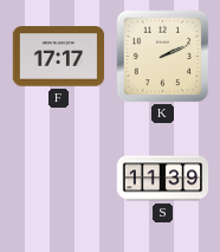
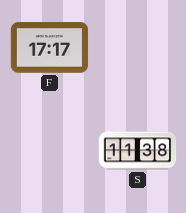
K: 2:11 -> none
S: 11:39 -> 11:38
